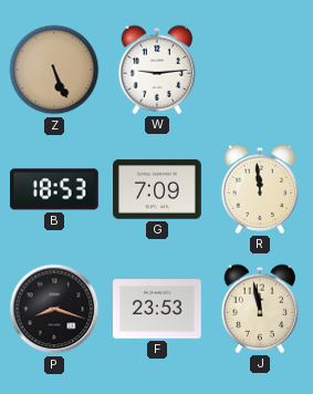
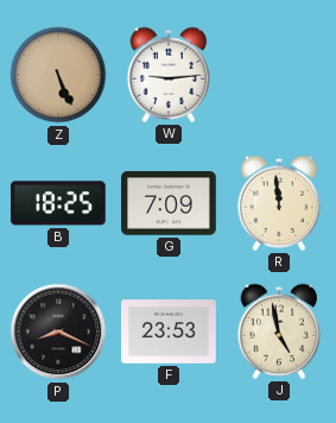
B: 18:53 -> 18:25
P: 8:18 -> 8:19
J: 11:58 -> 4:58
